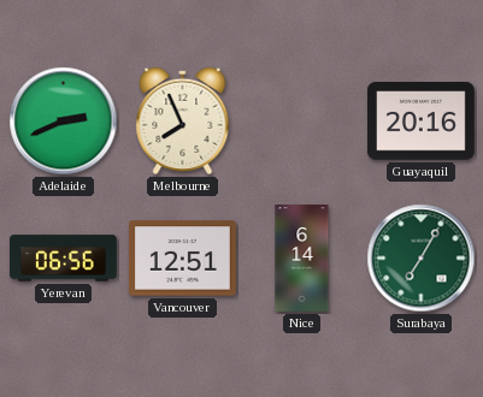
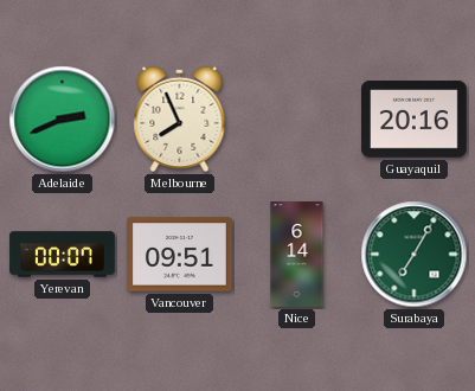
Yerevan: 06:56 -> 00:07
Vancouver: 12:51 -> 09:51
